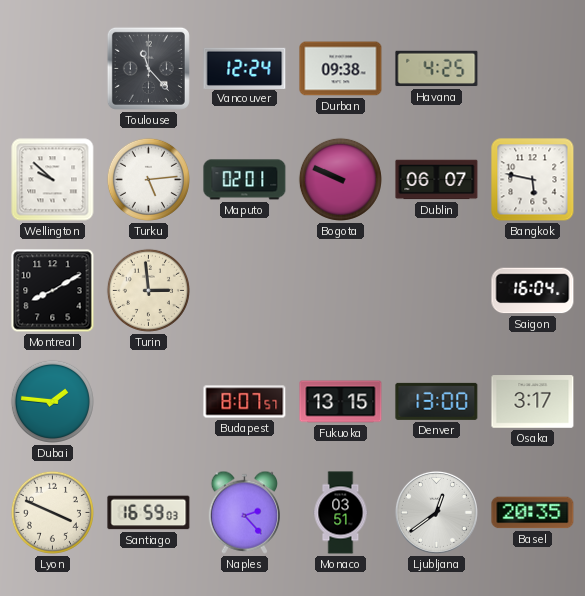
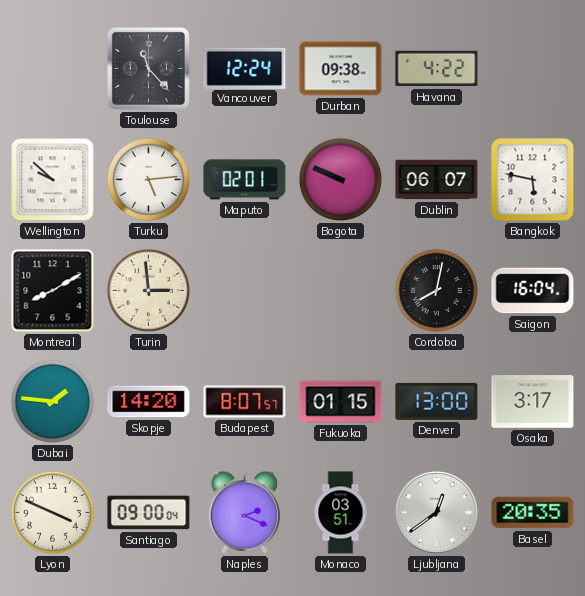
Havana: 4:25 -> 4:22
Cordoba: none -> 8:02
Skopje: none -> 14:20
Fukuoka: 13:15 -> 01:15
Santiago: 16:59 -> 09:00
Naples: 2:23 -> 2:19
